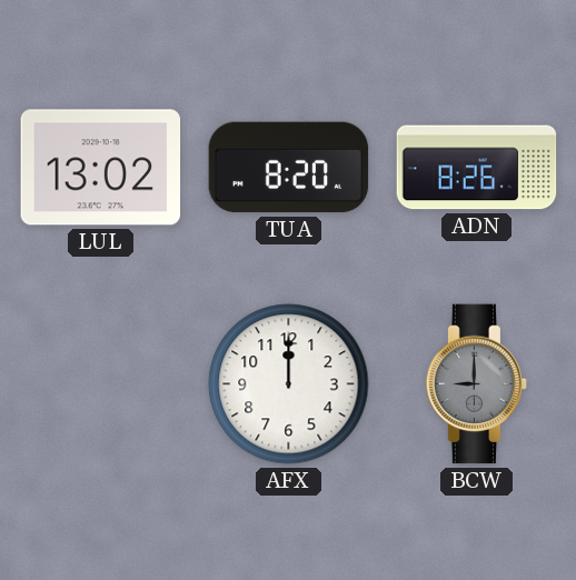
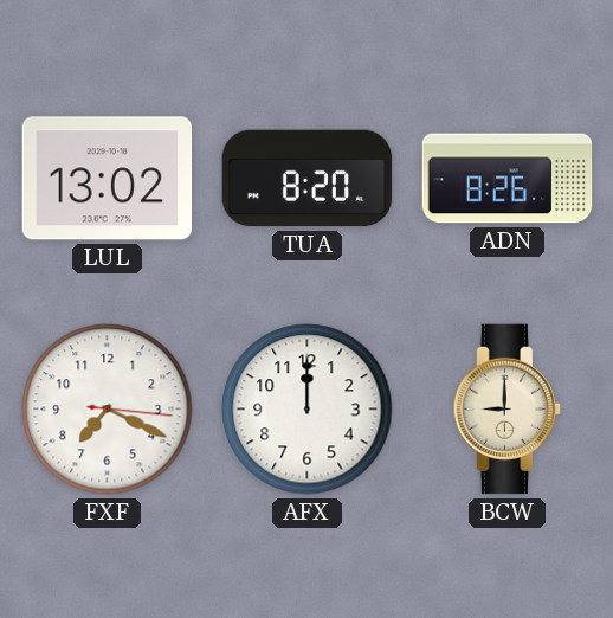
FXF: none -> 7:19
BCW dial: grey -> cream
